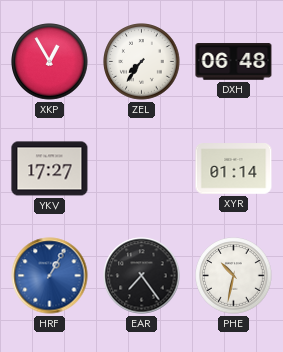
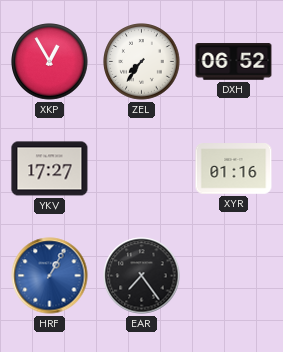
DXH: 06:48 -> 06:52
XYR: 01:14 -> 01:16
PHE: 10:32 -> none
